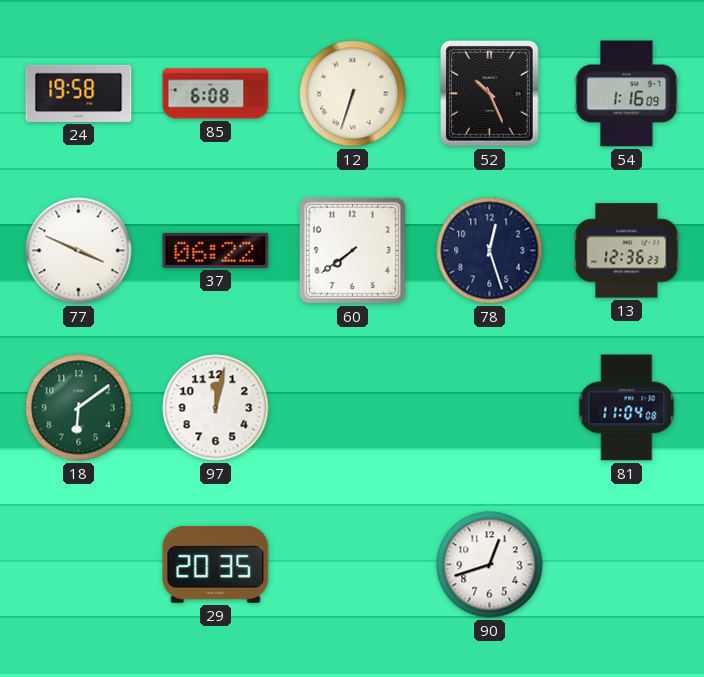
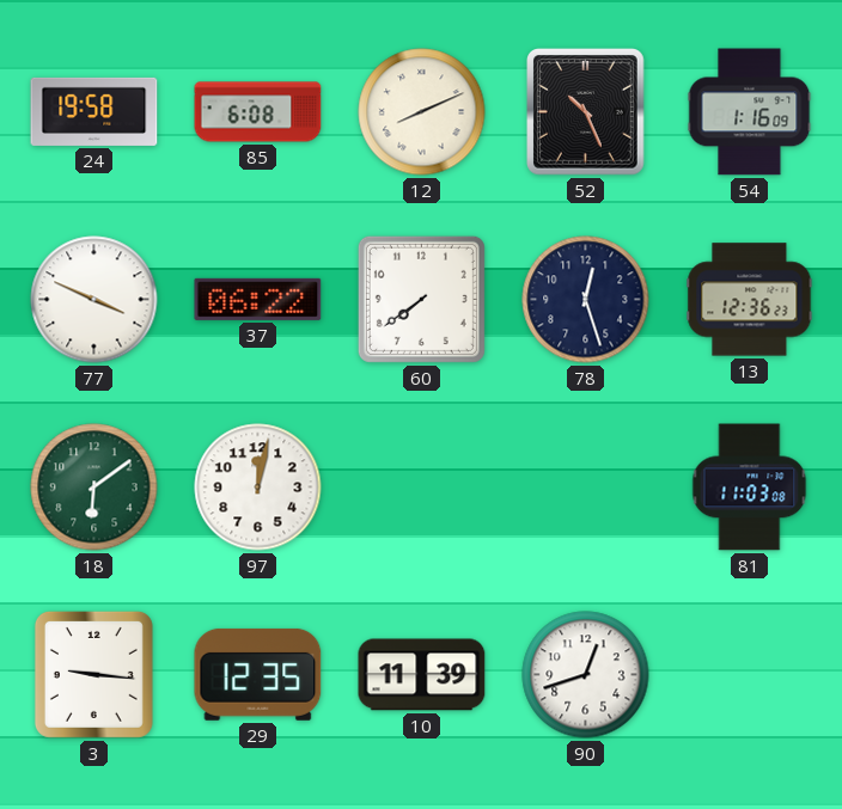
12: 6:33 -> 8:11
81: 11:04 -> 11:03
3: none -> 9:16
29: 20:35 -> 12:35
10: none -> 11:39
